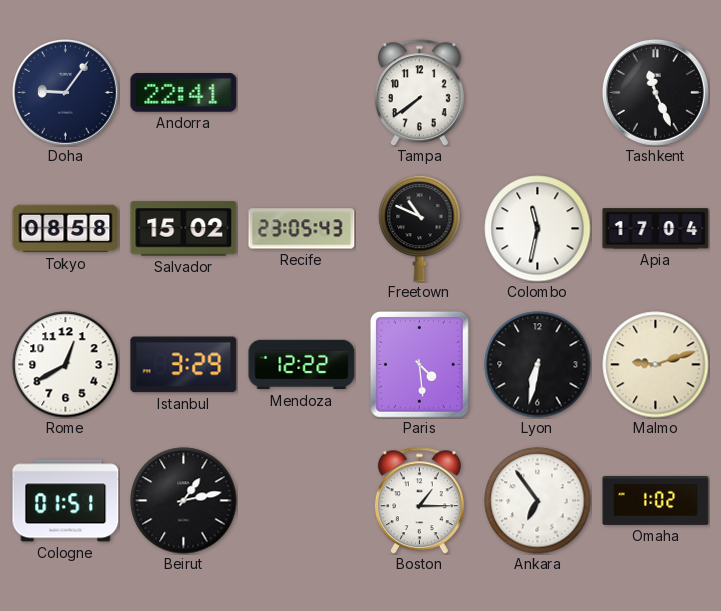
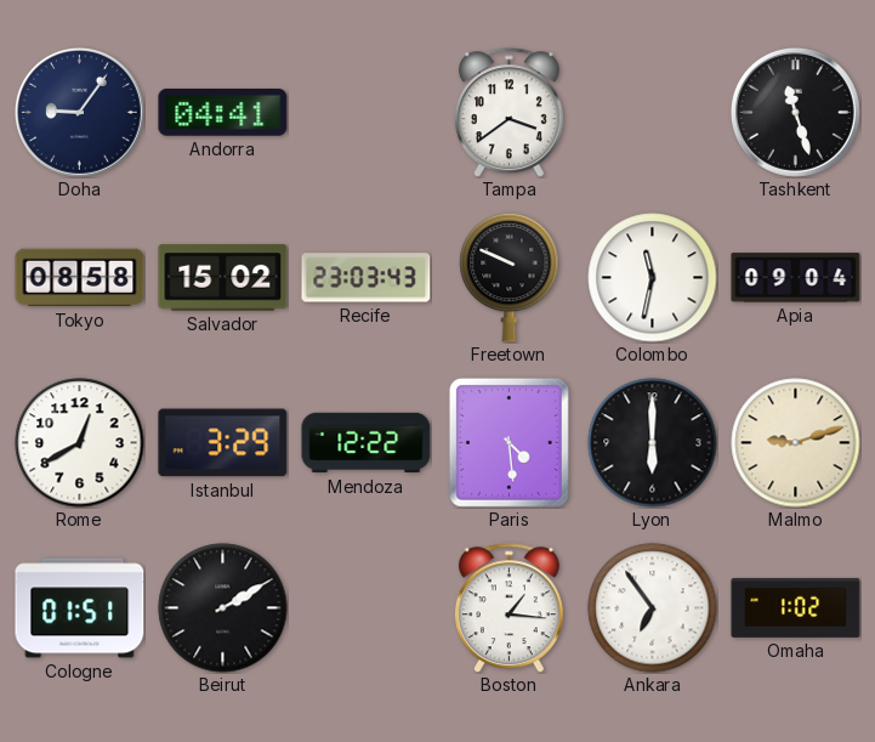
Andorra: 22:41 -> 04:41
Tampa: 7:39 -> 3:39
Tashkent: 11:26 -> 11:27
Recife: 23:05 -> 23:03
Freetown: 10:49 -> 9:49
Apia: 17:04 -> 09:04
Lyon: 6:32 -> 6:00
Beirut: 1:13 -> 2:10
Boston: 1:15 -> 1:16
